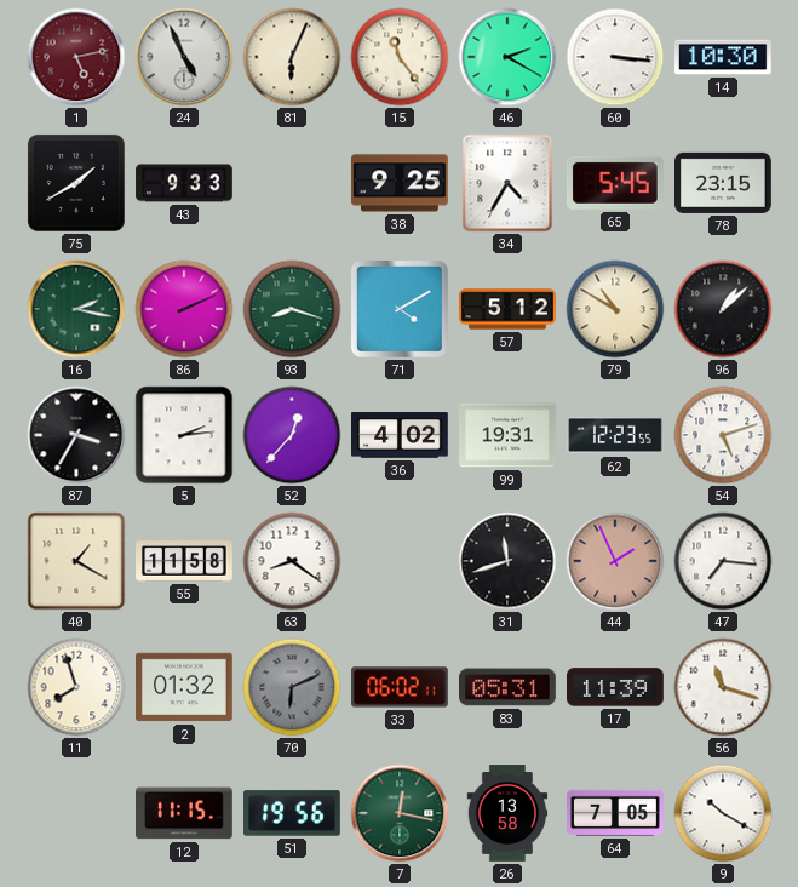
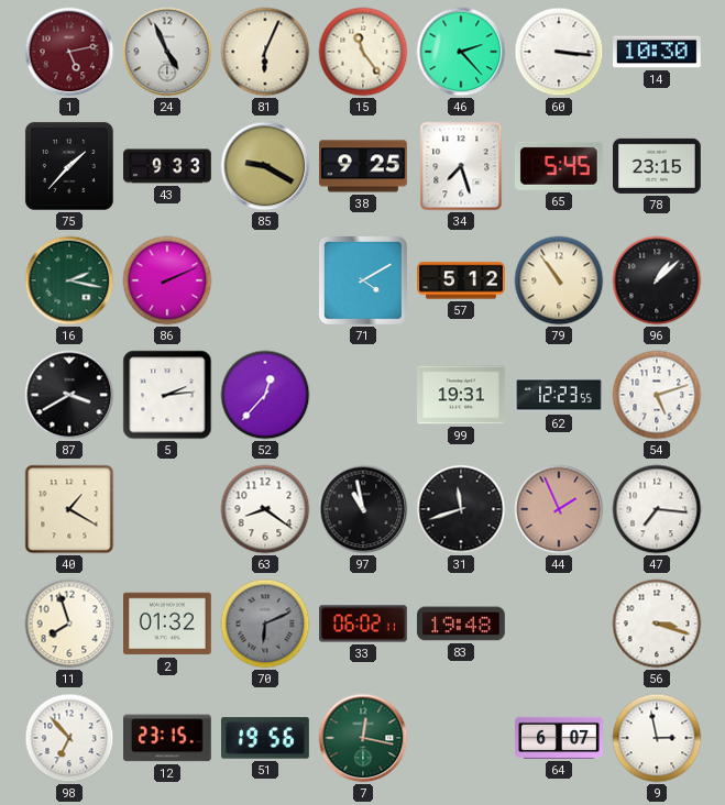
46: 2:20 -> 2:23
75: 1:40 -> 1:37
85: none -> 9:20
34: 4:35 -> 7:27
93: 8:18 -> none
79: 10:50 -> 10:54
87: 3:35 -> 3:40
36: 4:02 -> none
55: 11:58 -> none
97: none -> 10:58
83: 05:31 -> 19:48
17: 11:39 -> none
56: 11:18 -> 3:18
98: none -> 6:53
12: 11:15 -> 23:15
26: 13:58 -> none
64: 7:05 -> 6:07
9: 10:20 -> 2:58
